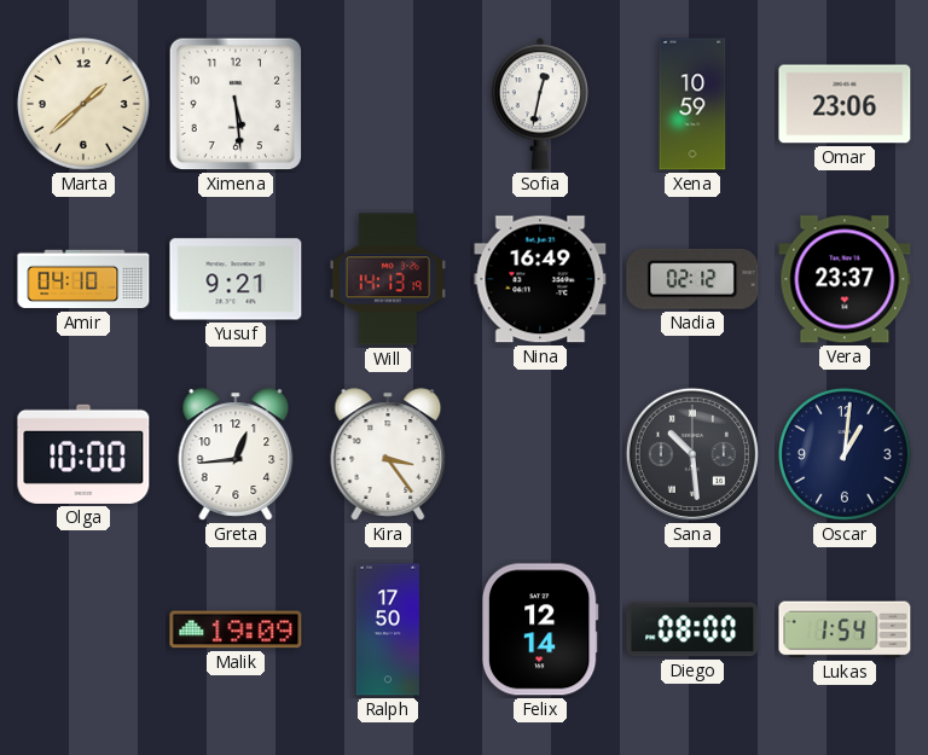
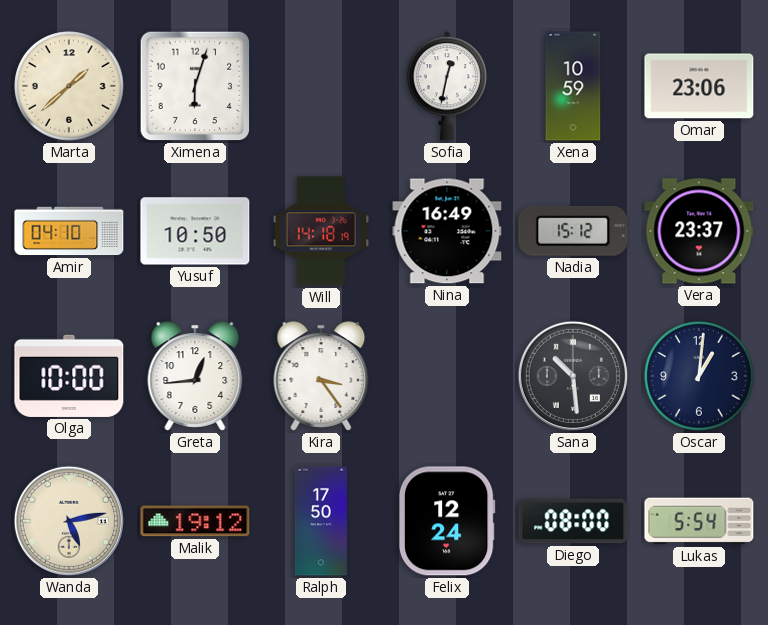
Ximena: 5:29 -> 6:03
Yusuf: 9:21 -> 10:50
Will: 14:13 -> 14:18
Nadia: 02:12 -> 15:12
Wanda: none -> 5:13
Malik: 19:09 -> 19:12
Felix: 12:14 -> 12:24
Lukas: 1:54 -> 5:54
